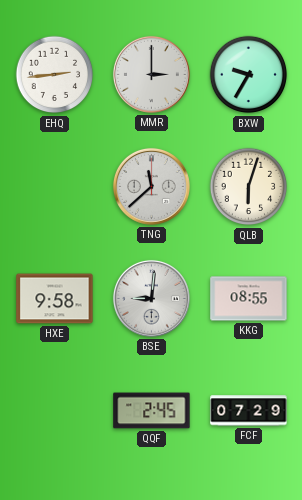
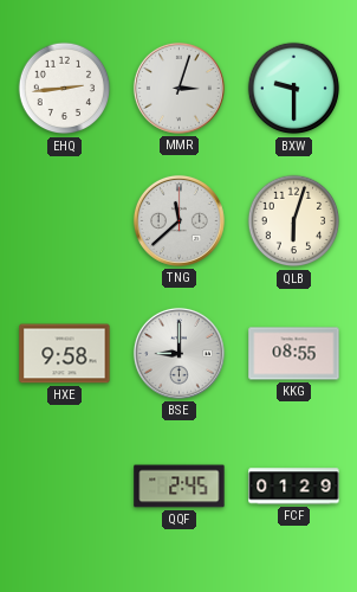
MMR: 3:00 -> 3:03
BXW: 9:35 -> 9:30
BSE: 9:01 -> 9:00
FCF: 07:29 -> 01:29
